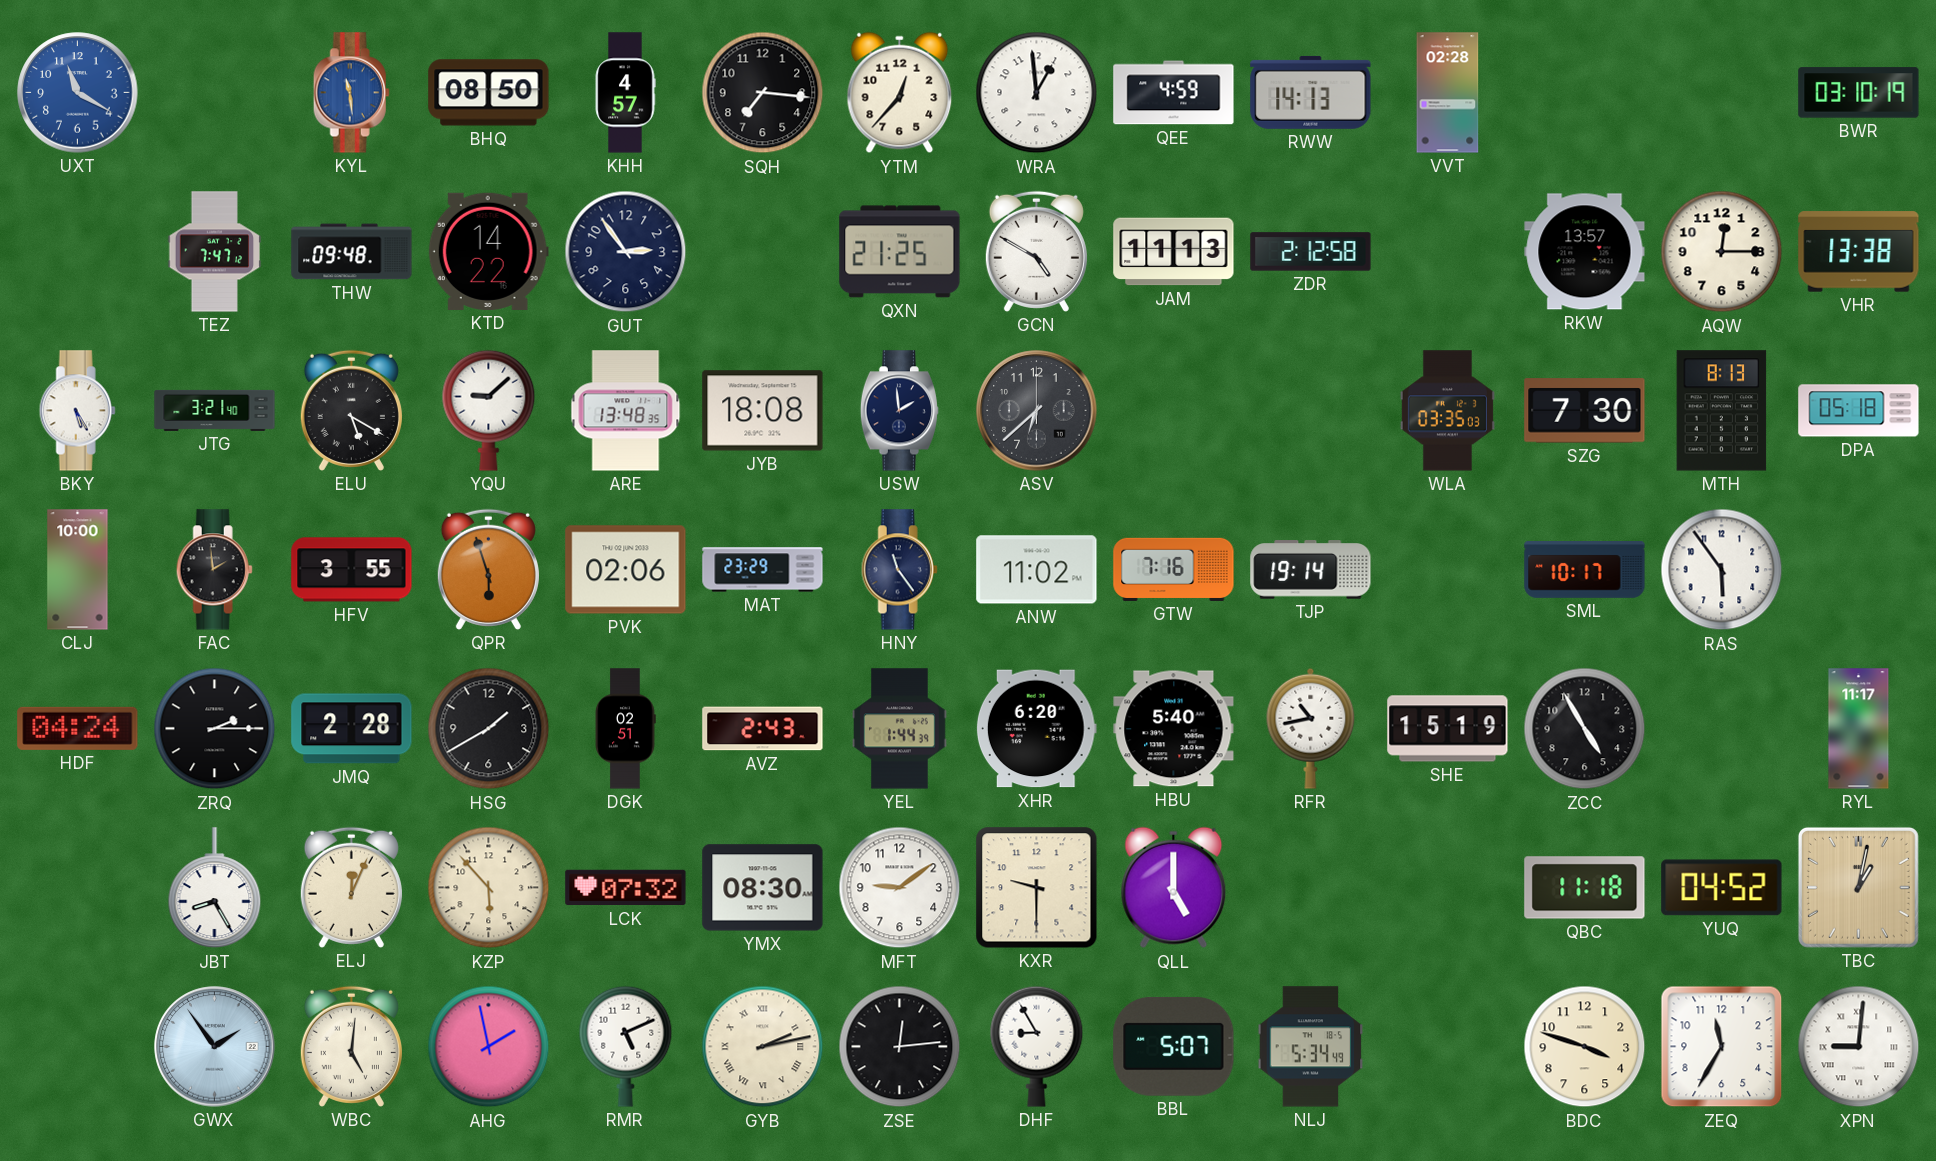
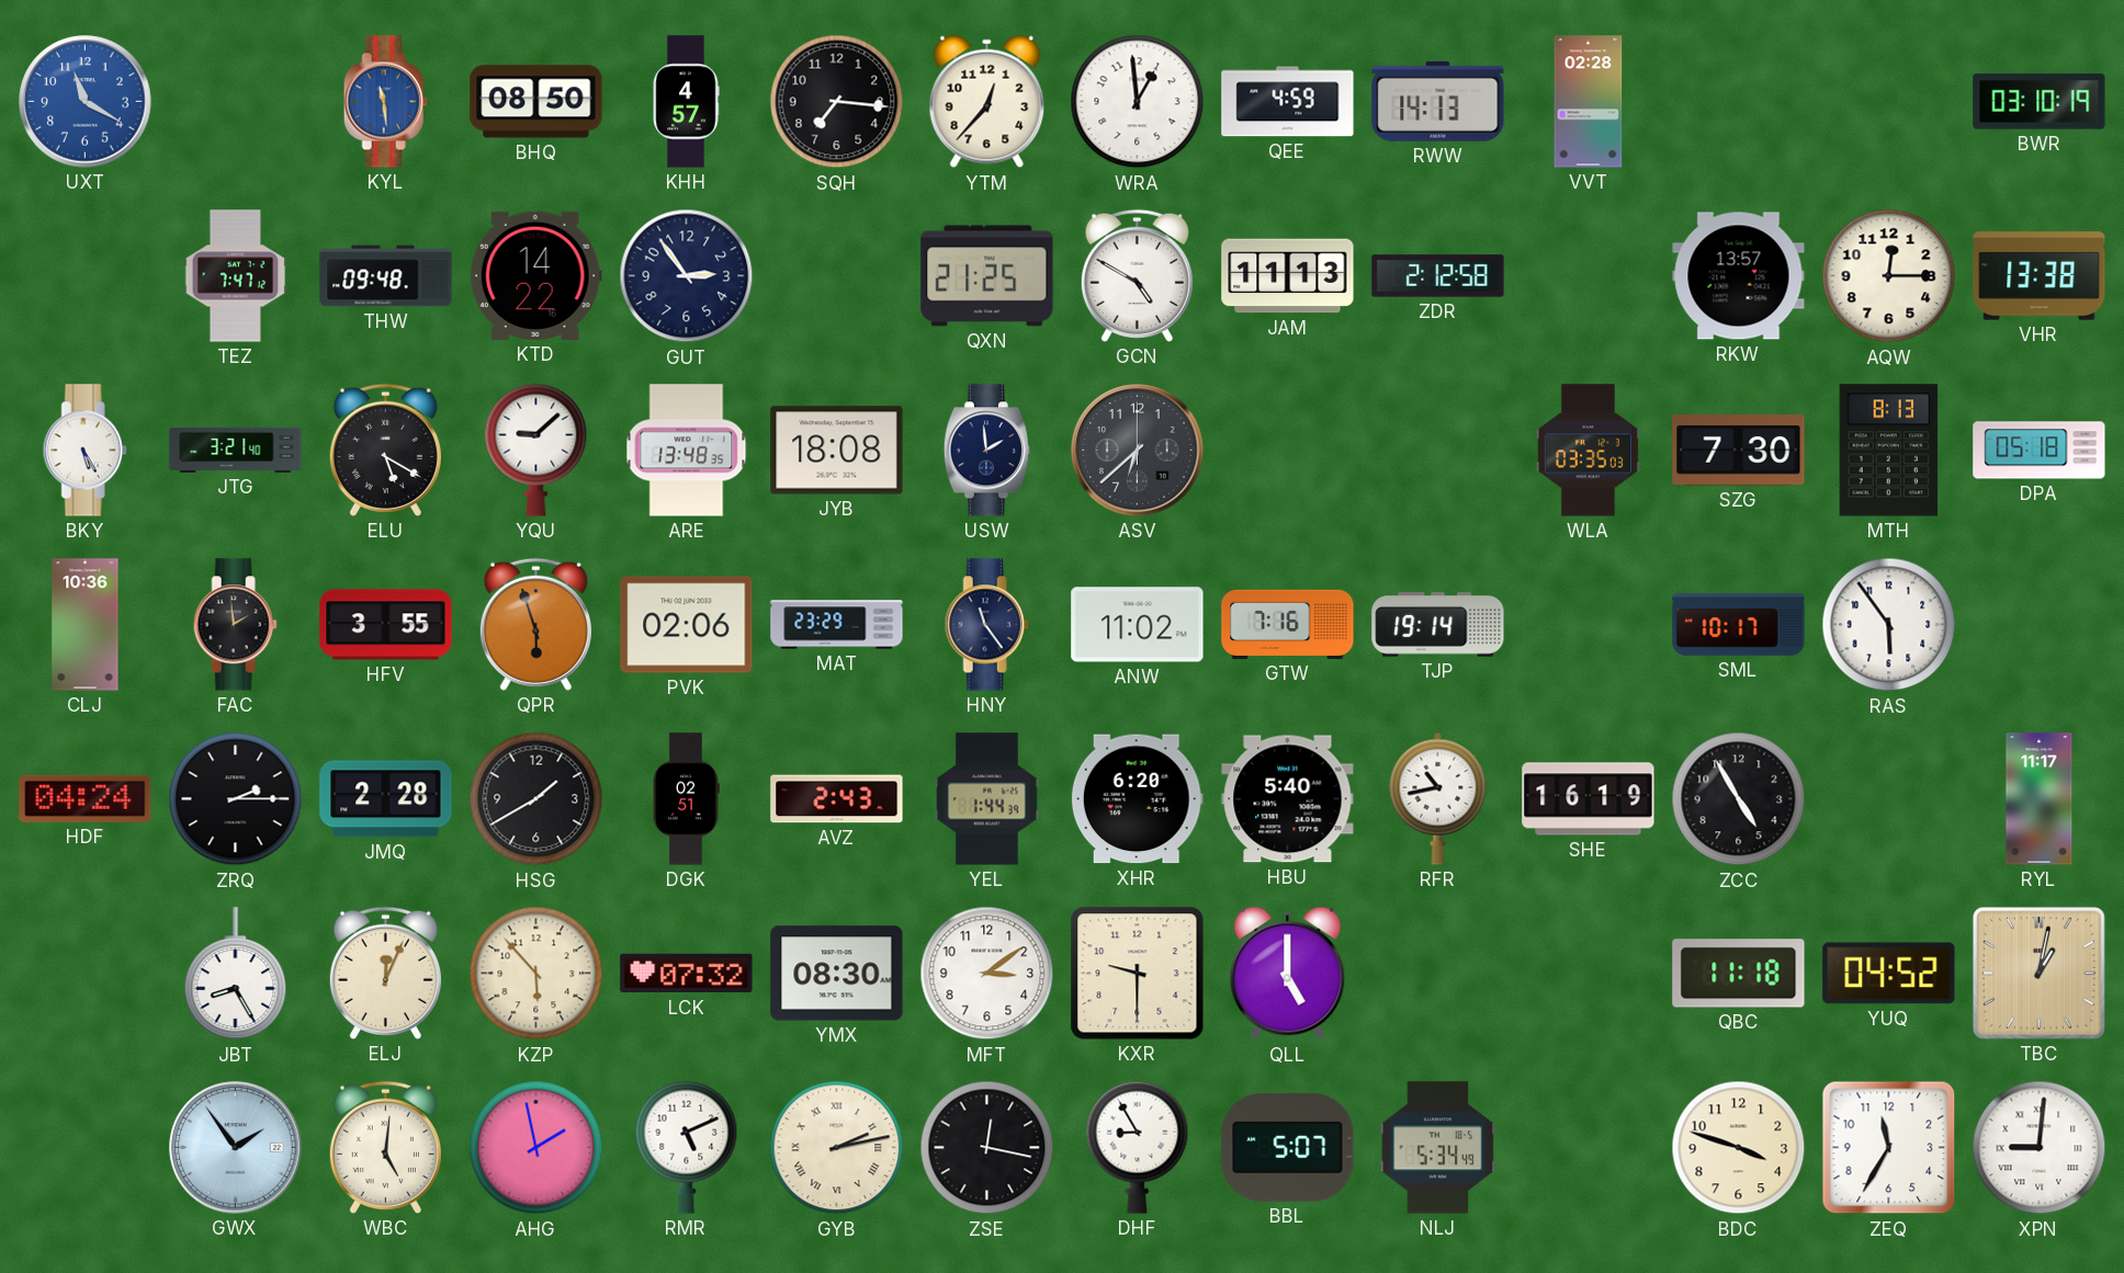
CLJ: 10:00 -> 10:36
SHE: 15:19 -> 16:19
MFT: 9:09 -> 3:09
ZSE: 12:14 -> 12:17
